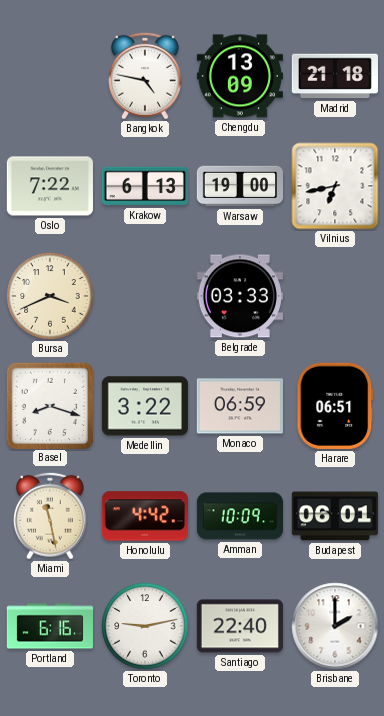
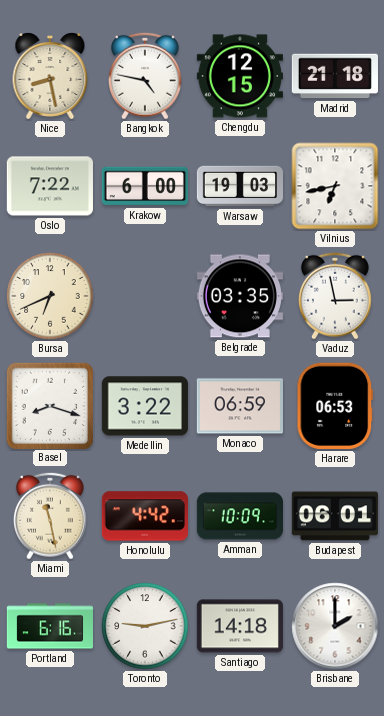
Nice: none -> 8:28
Chengdu: 13:09 -> 12:15
Krakow: 6:13 -> 6:00
Warsaw: 19:00 -> 19:03
Bursa: 3:41 -> 6:41
Belgrade: 03:33 -> 03:35
Vaduz: none -> 2:58
Harare: 06:51 -> 06:53
Santiago: 22:40 -> 14:18
